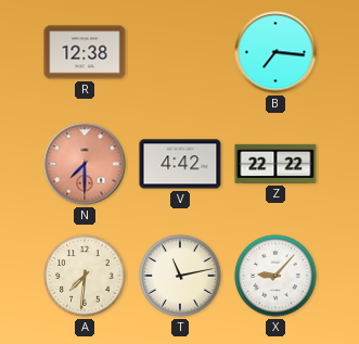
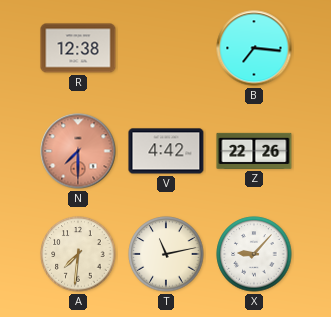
Z: 22:22 -> 22:26
